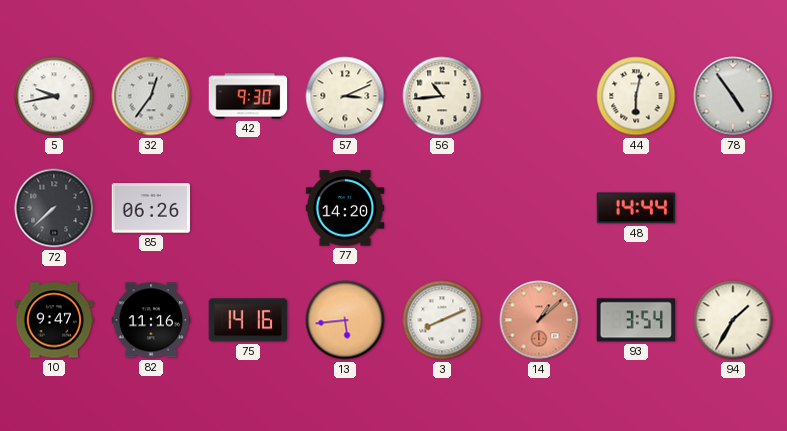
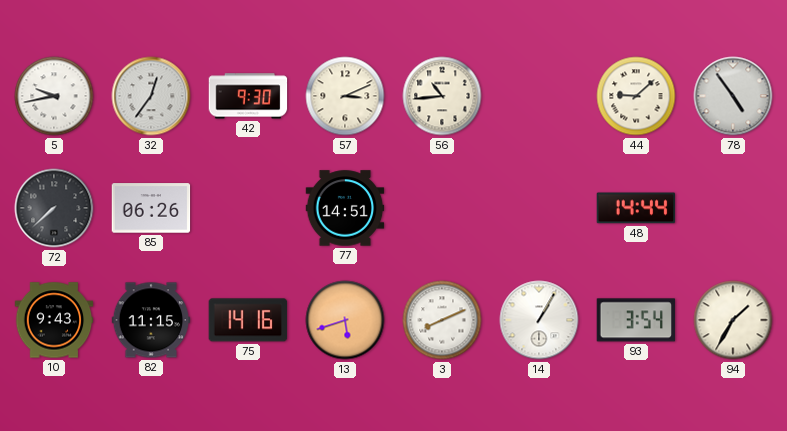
44: 6:02 -> 9:08
77: 14:20 -> 14:51
10: 9:47 -> 9:43
82: 11:16 -> 11:15
13: 5:44 -> 5:42
14: 1:08 -> 1:05
14 dial: salmon -> white
